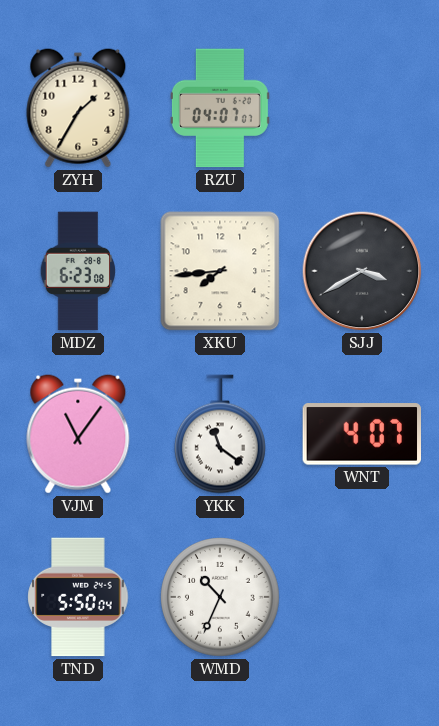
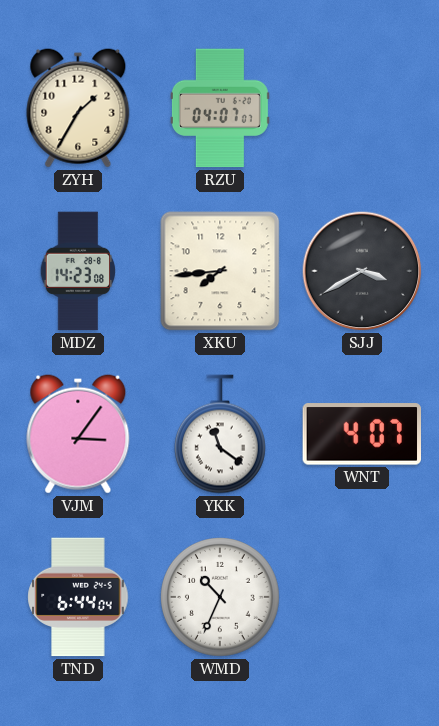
MDZ: 6:23 -> 14:23
VJM: 11:06 -> 3:06
TND: 5:50 -> 6:44
